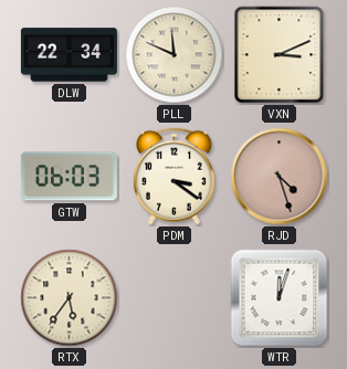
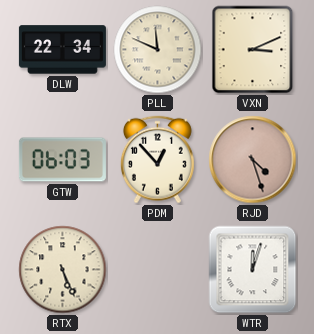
PDM: 3:21 -> 12:53
RTX: 5:36 -> 5:26
